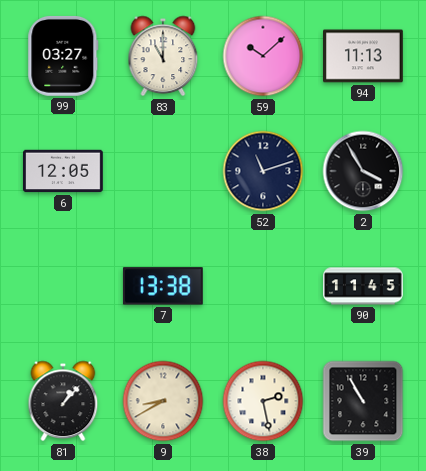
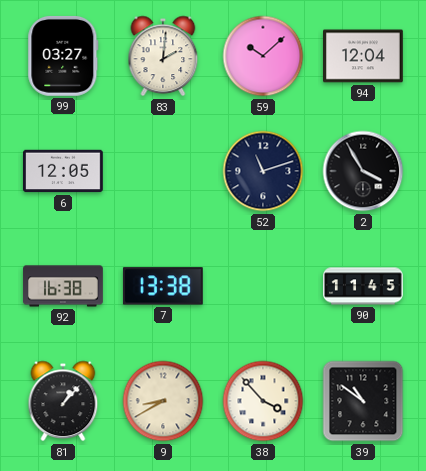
83: 11:00 -> 2:01
94: 11:13 -> 12:04
92: none -> 16:38
38: 2:28 -> 3:53
39: 10:55 -> 10:51
